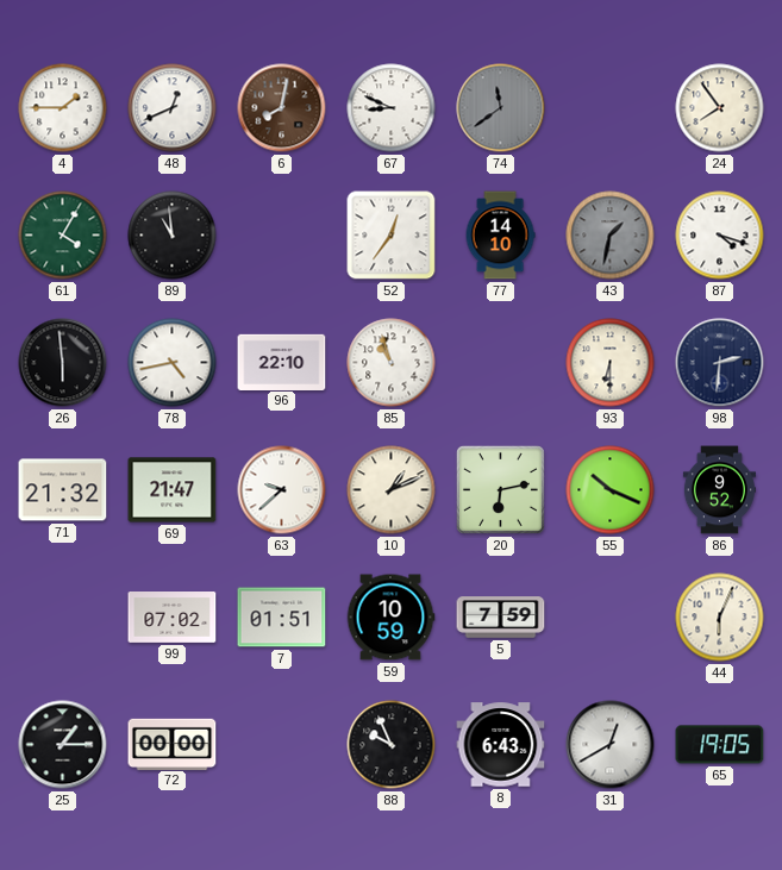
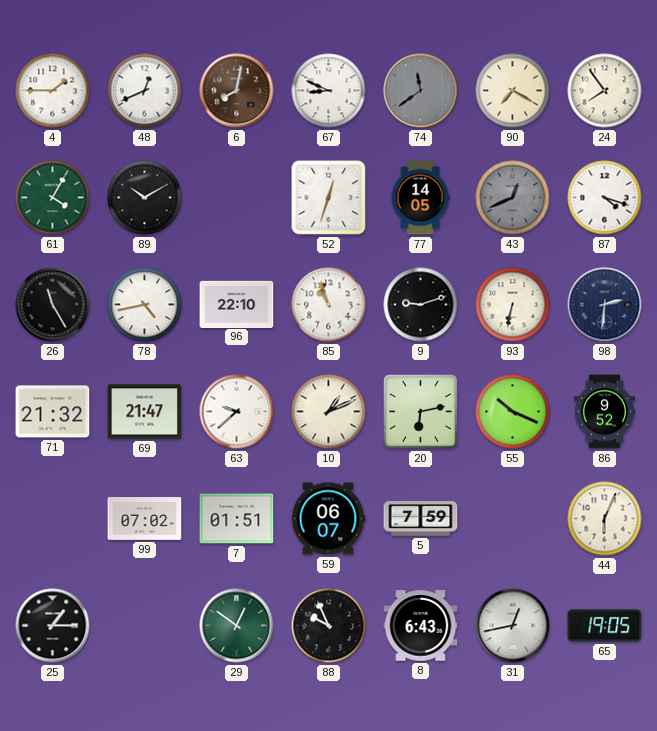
90: none -> 7:20
89: 10:59 -> 10:10
52: 12:36 -> 12:33
77: 14:10 -> 14:05
43: 1:32 -> 12:41
26: 5:59 -> 11:25
9: none -> 9:12
93: 6:30 -> 6:32
59: 10:59 -> 06:07
72: 00:00 -> none
29: none -> 12:51
31: 12:40 -> 12:43
